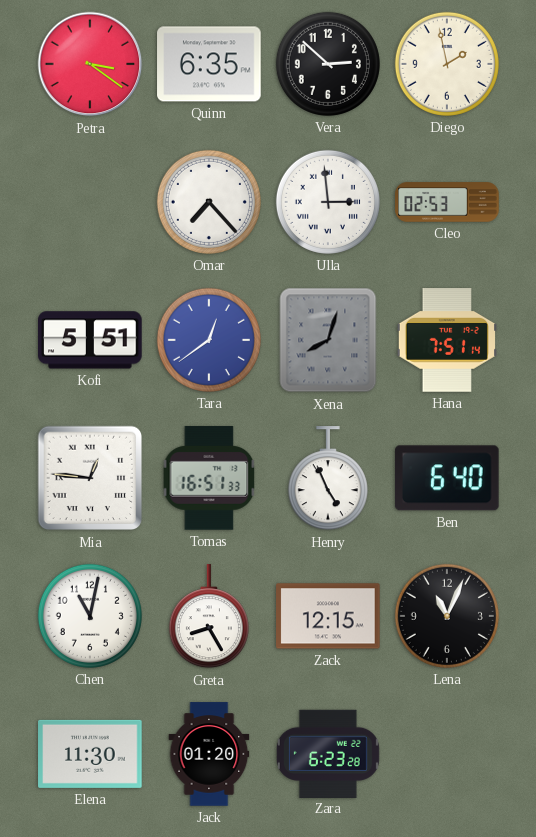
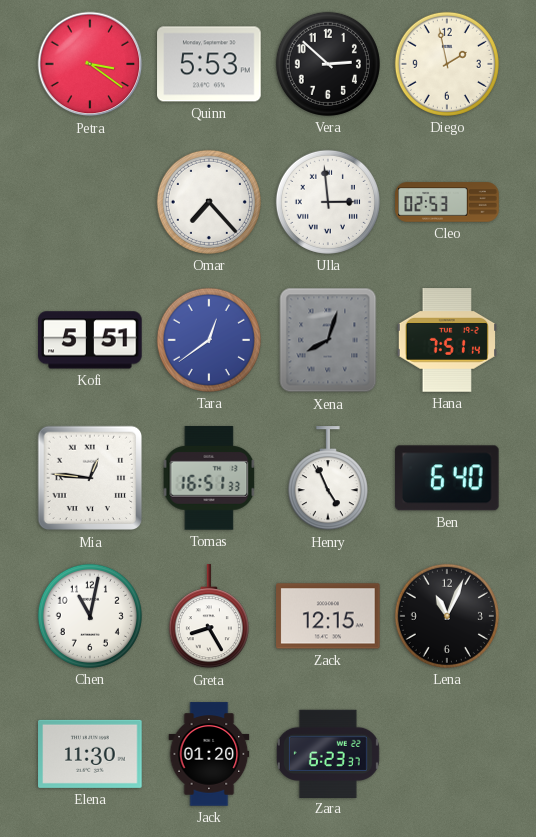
Quinn: 6:35 -> 5:53
Zara: 6:23:28 -> 6:23:37
